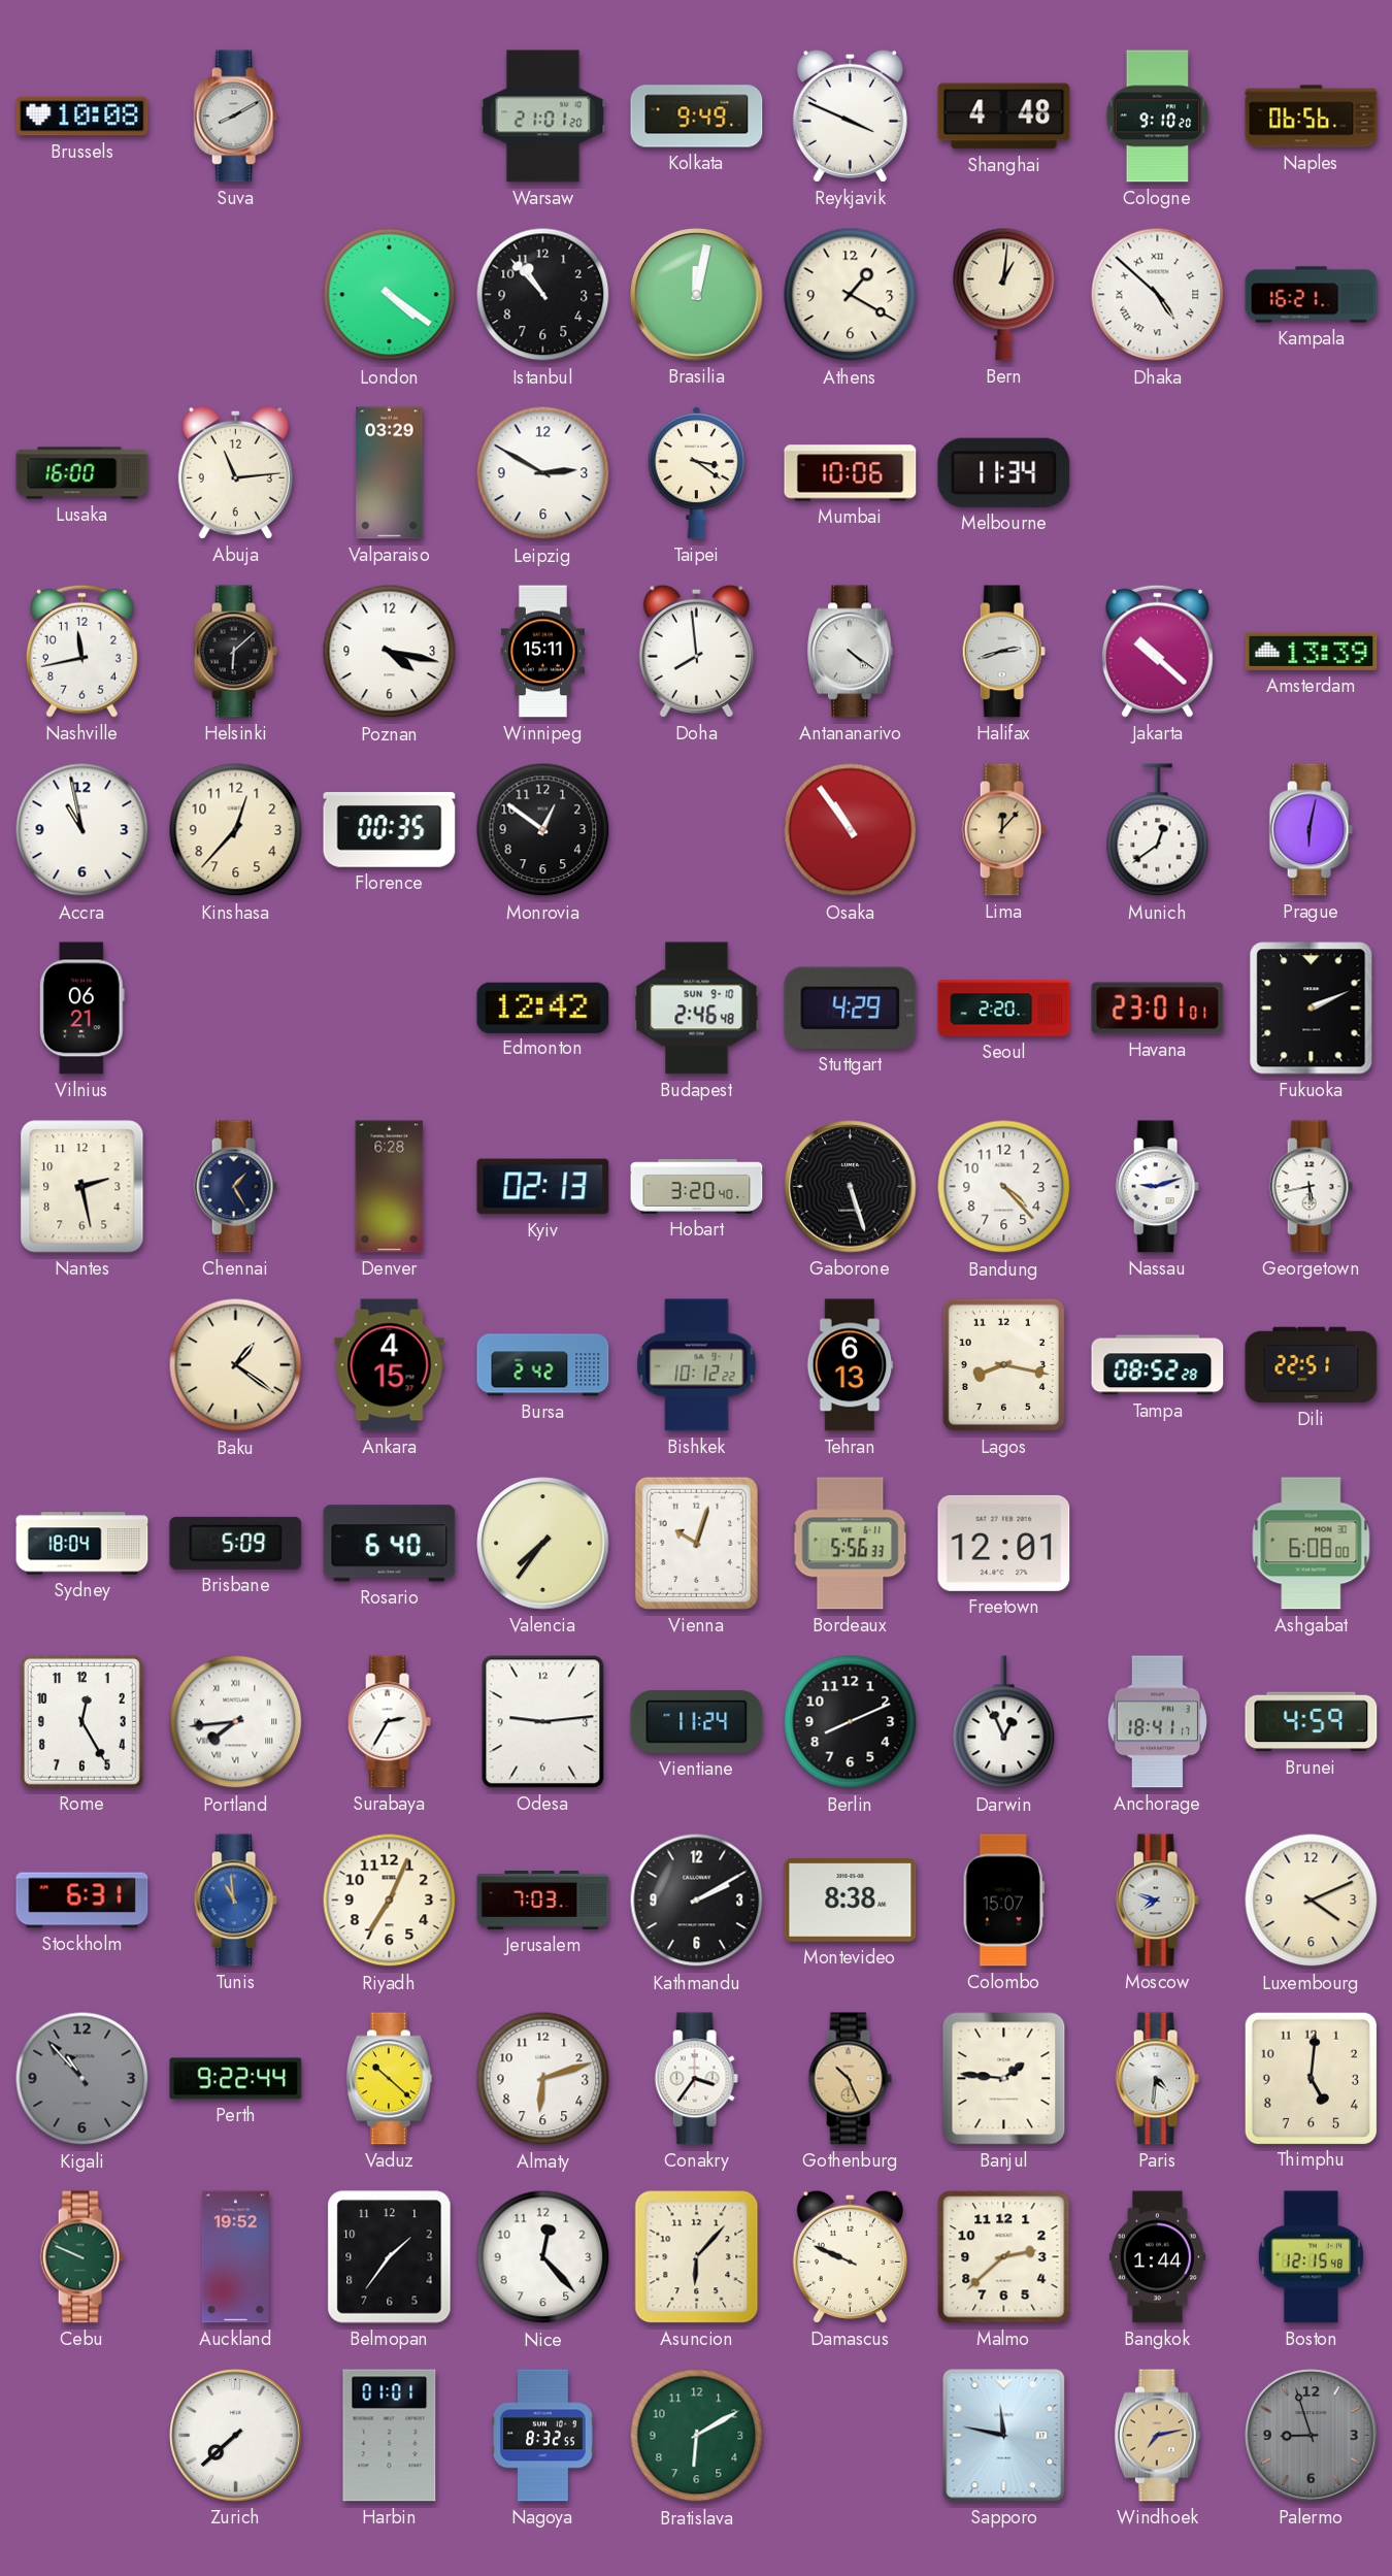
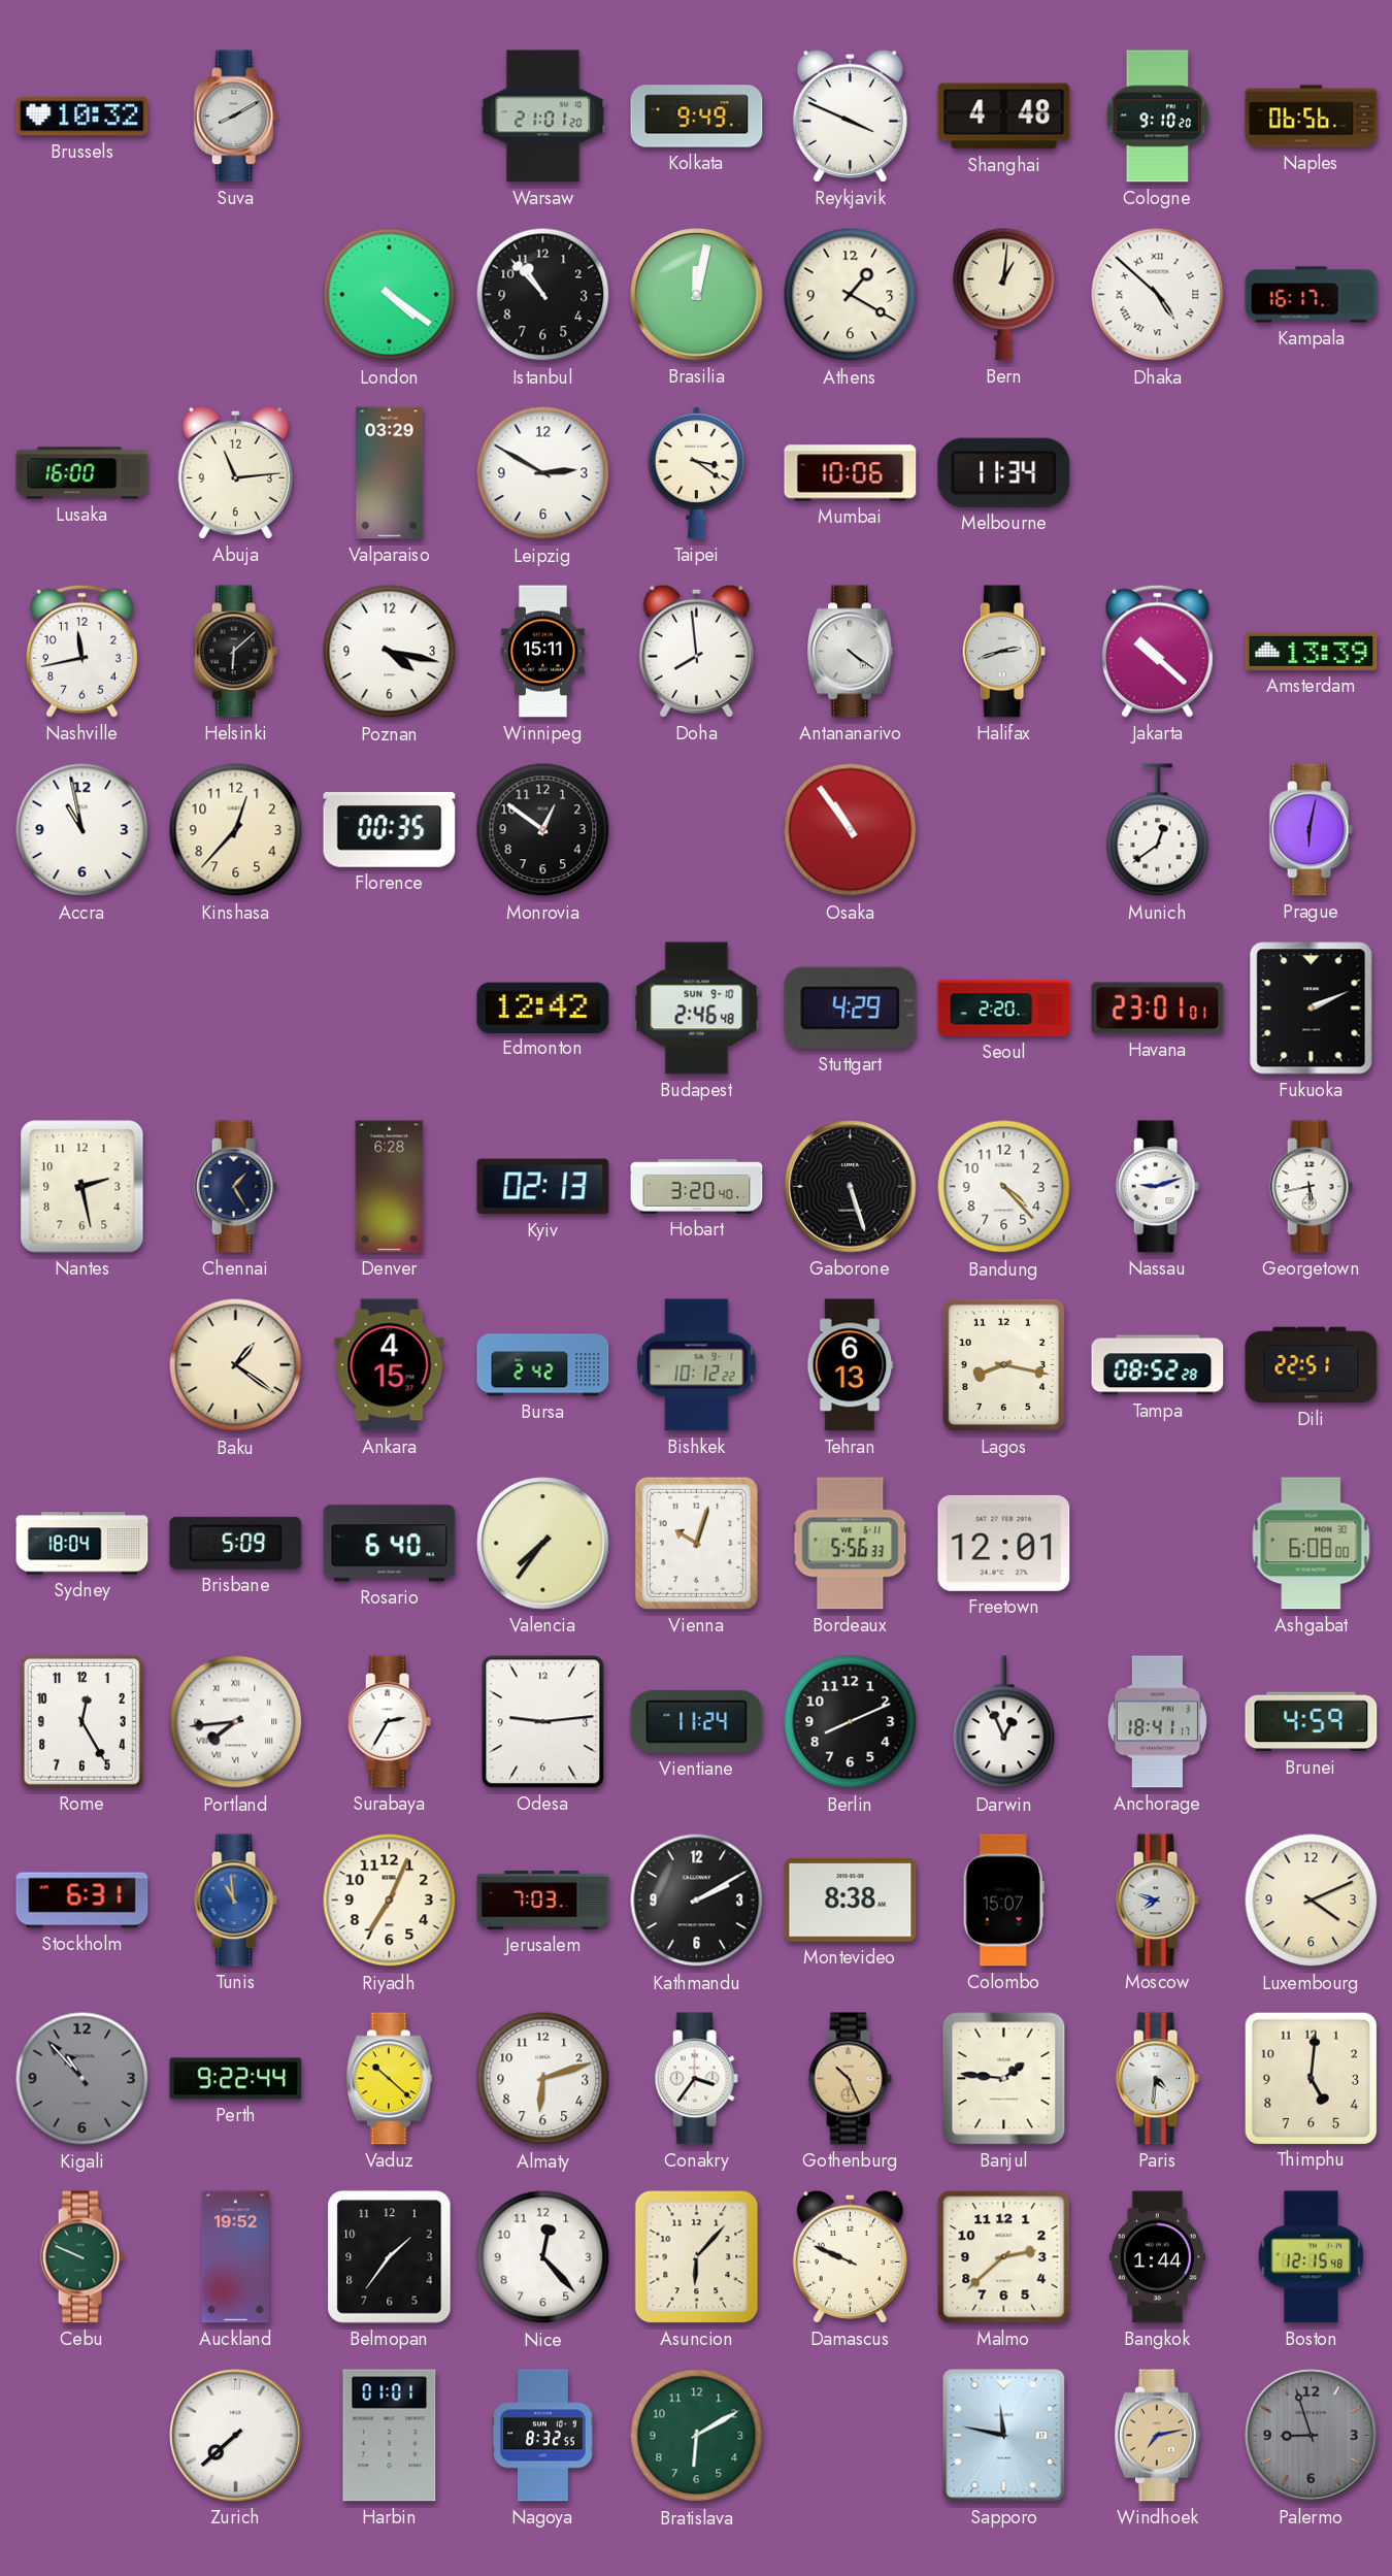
Brussels: 10:08 -> 10:32
Kampala: 16:21 -> 16:17
Lima: 12:07 -> none
Vilnius: 06:21 -> none
